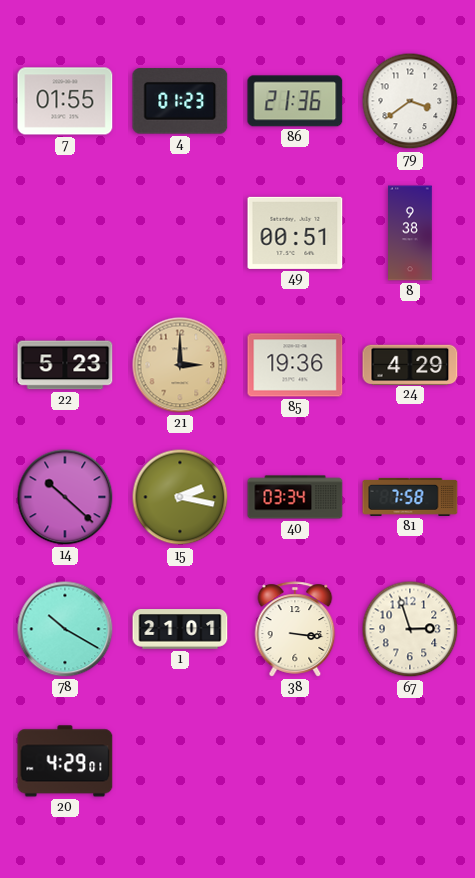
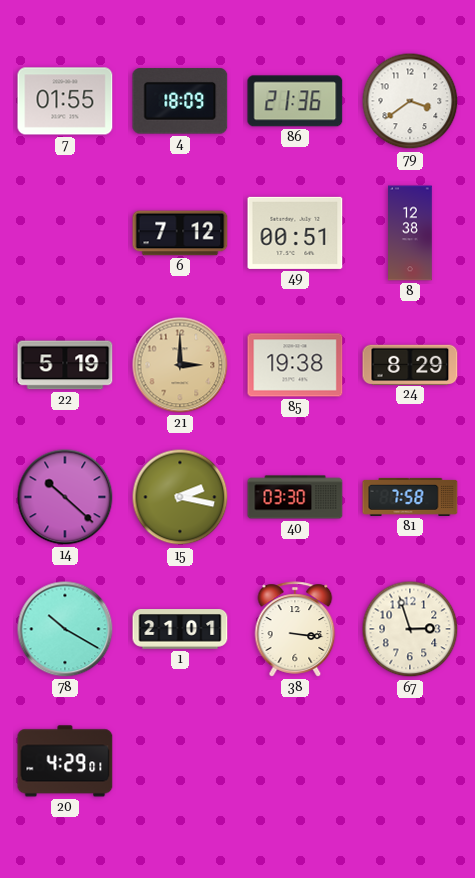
4: 01:23 -> 18:09
6: none -> 7:12
8: 9:38 -> 12:38
22: 5:23 -> 5:19
85: 19:36 -> 19:38
24: 4:29 -> 8:29
40: 03:34 -> 03:30
